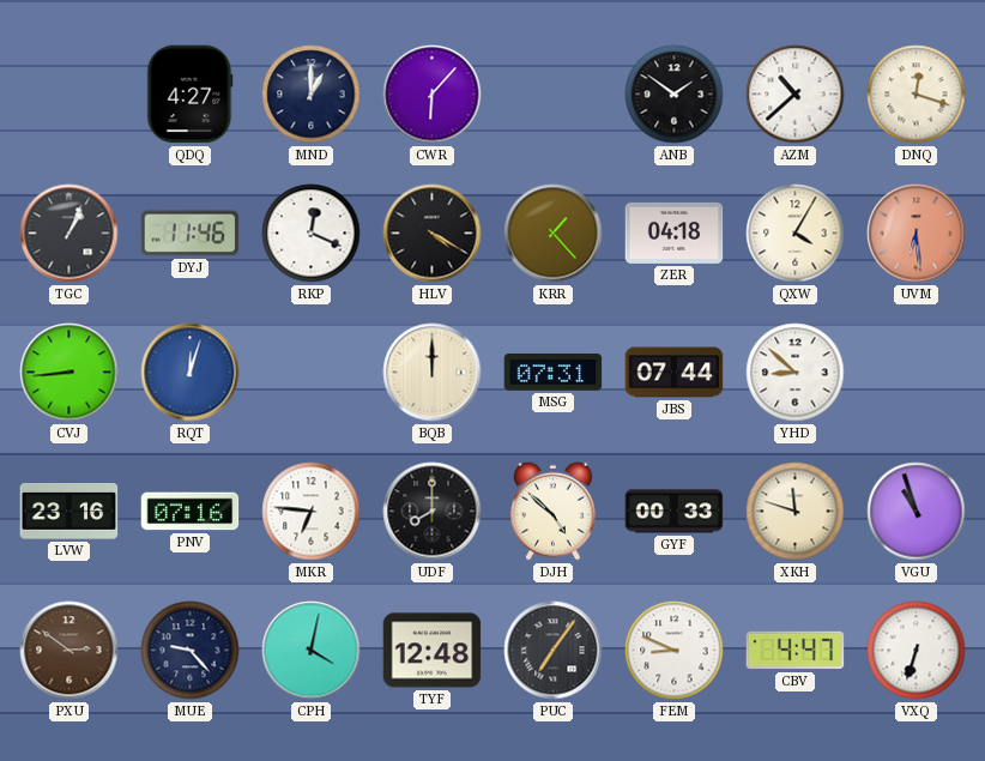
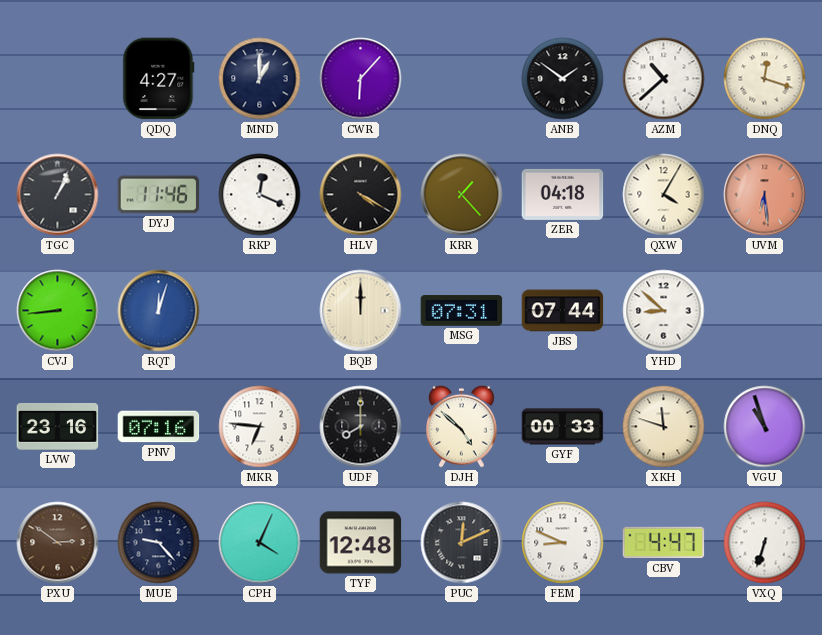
CPH: 4:02 -> 4:04
PUC: 7:06 -> 12:11
